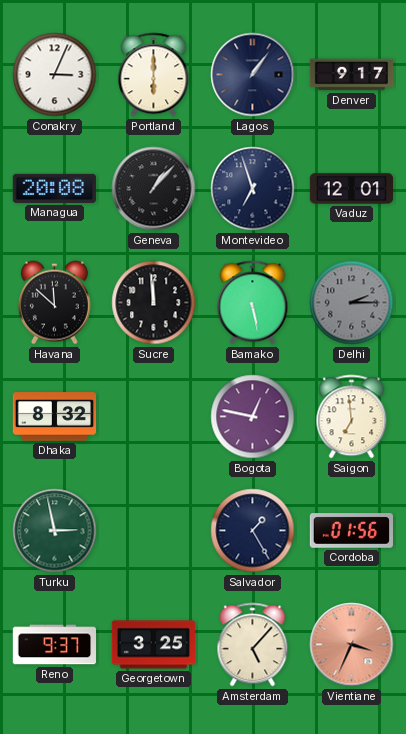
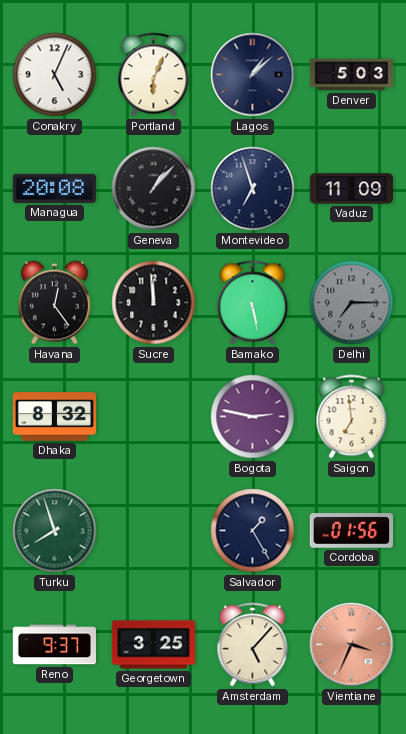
Conakry: 3:04 -> 5:04
Portland: 6:00 -> 6:04
Lagos: 1:06 -> 1:08
Denver: 9:17 -> 5:03
Vaduz: 12:01 -> 11:09
Havana: 11:52 -> 12:24
Delhi: 2:15 -> 7:15
Bogota: 12:47 -> 2:47
Turku: 2:58 -> 7:57
